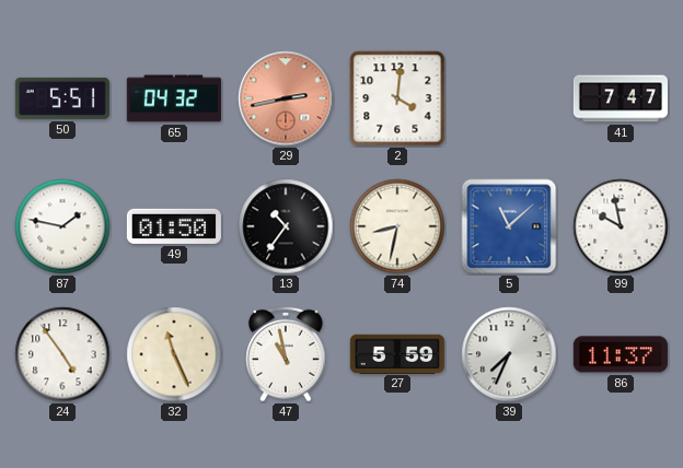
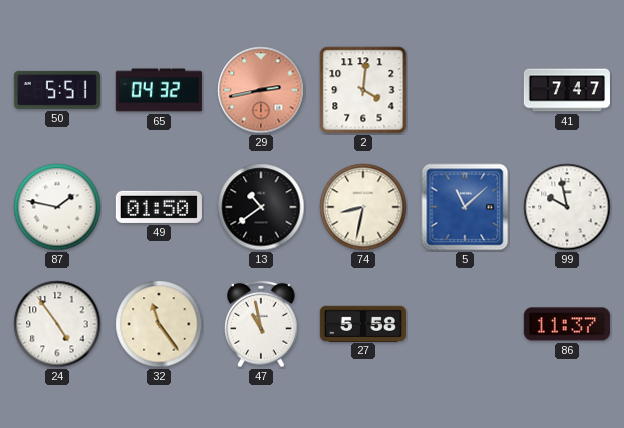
13: 10:36 -> 10:39
32: 11:26 -> 11:24
27: 5:59 -> 5:58
39: 7:34 -> none
